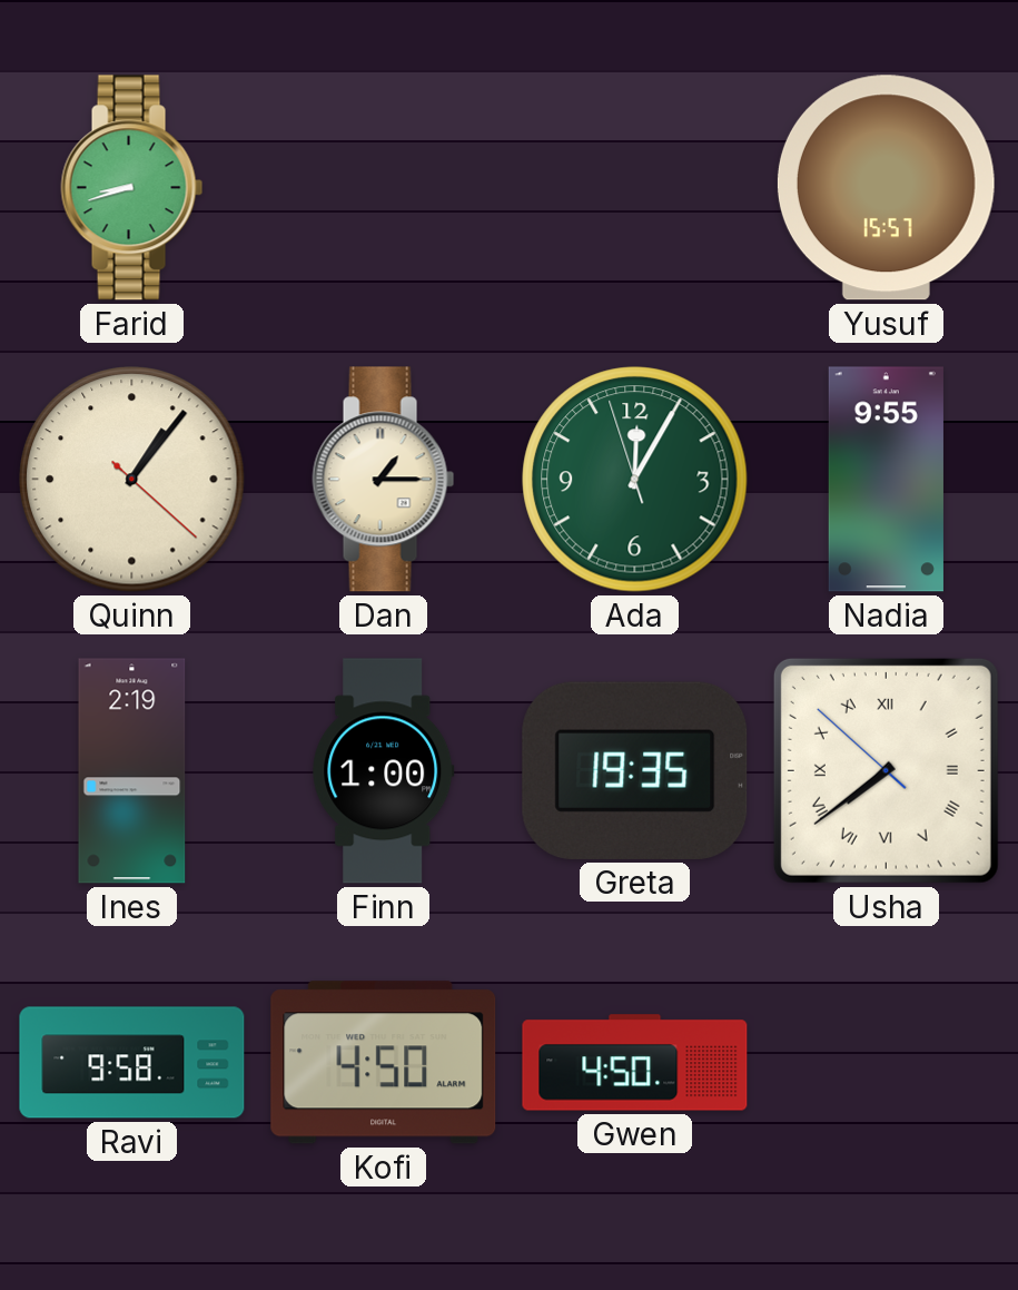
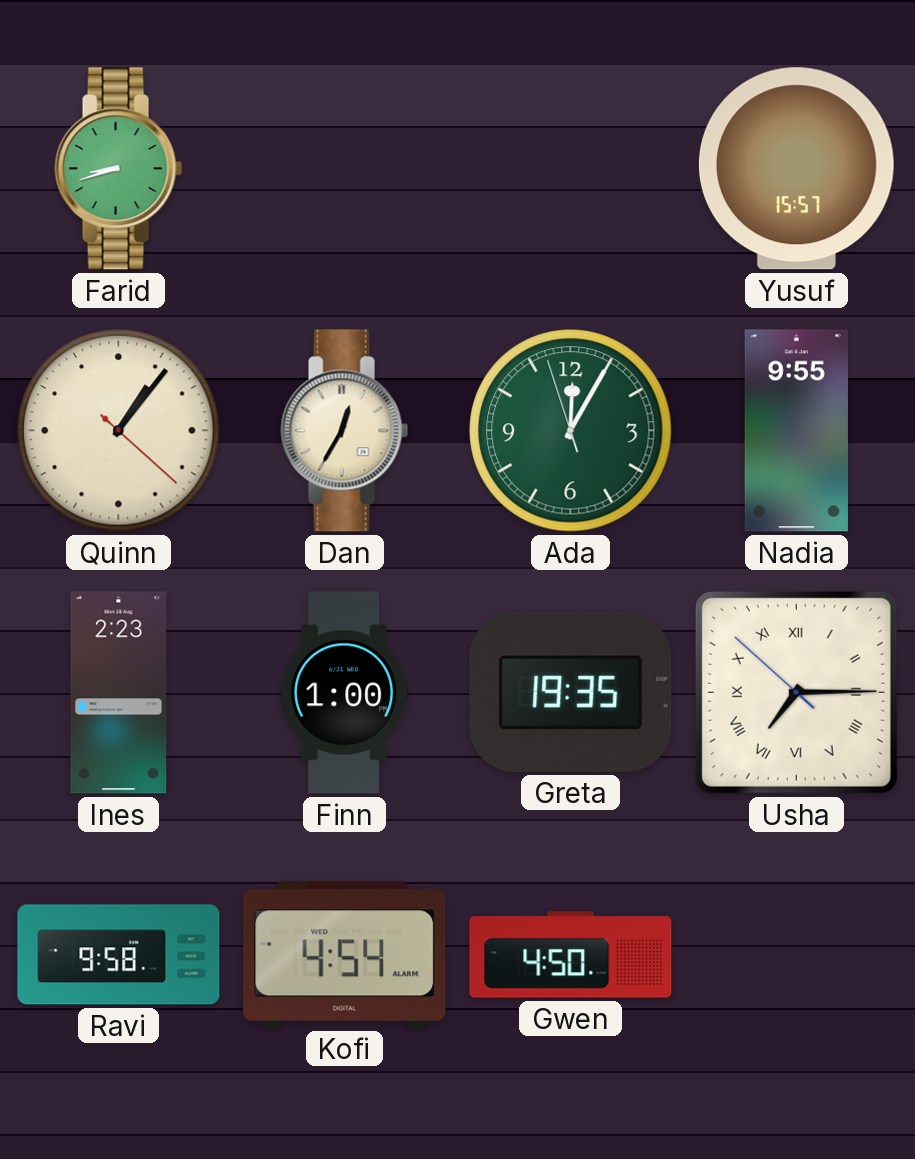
Dan: 1:15 -> 12:35
Ines: 2:19 -> 2:23
Usha: 7:38 -> 7:14
Kofi: 4:50 -> 4:54
